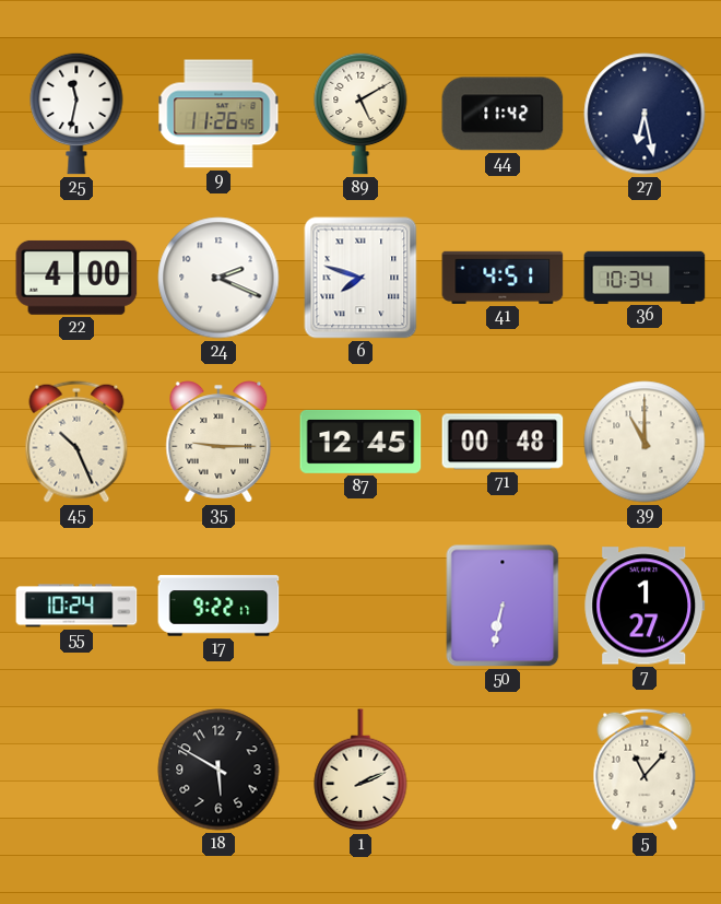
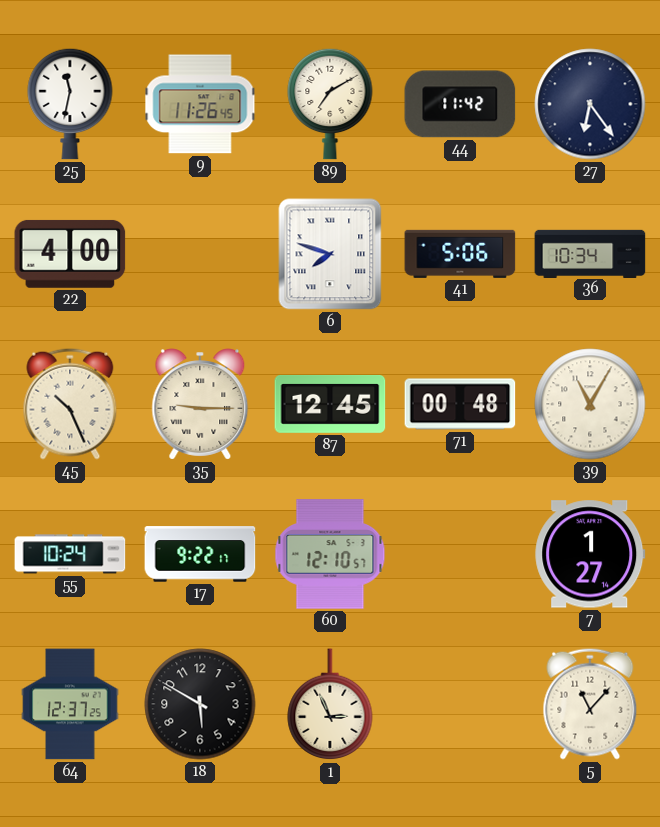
89: 5:10 -> 7:10
27: 6:28 -> 6:24
24: 2:19 -> none
41: 4:51 -> 5:06
39: 11:00 -> 11:05
60: none -> 12:10
50: 6:32 -> none
64: none -> 12:37
1: 2:11 -> 2:56
